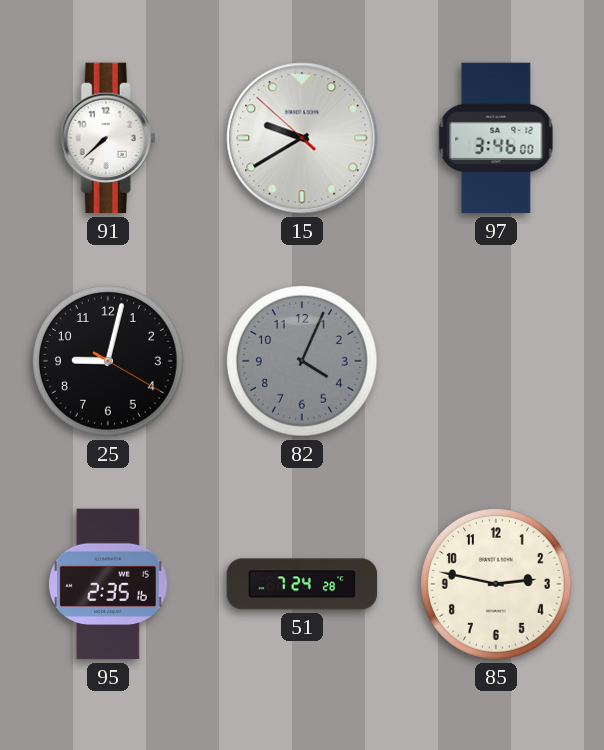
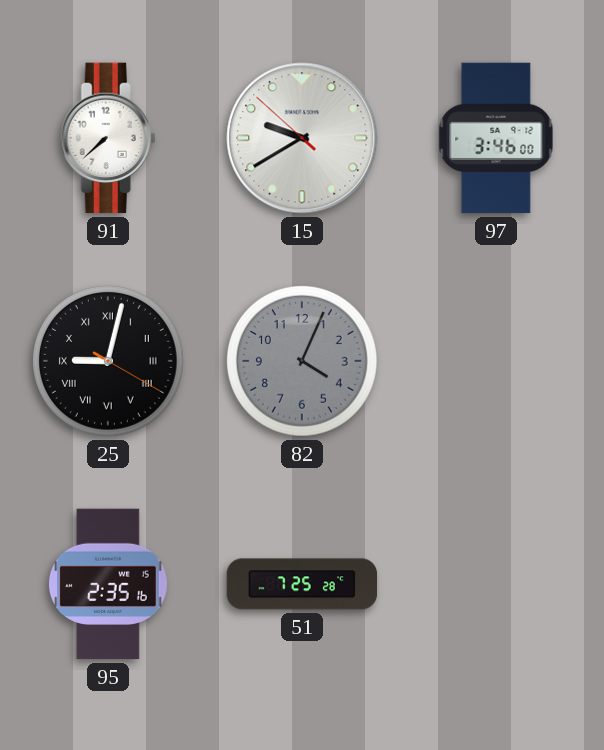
25 numerals: Arabic -> Roman
51: 7:24 -> 7:25
85: 2:47 -> none
